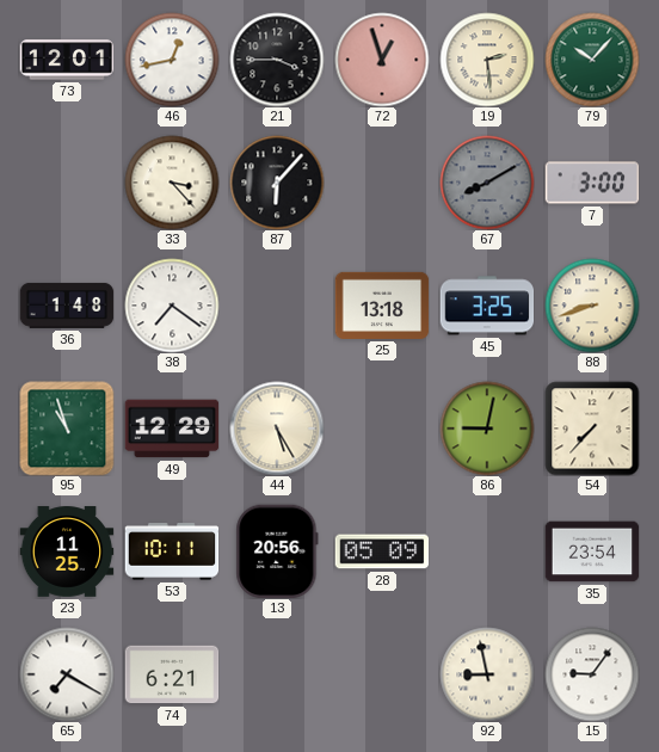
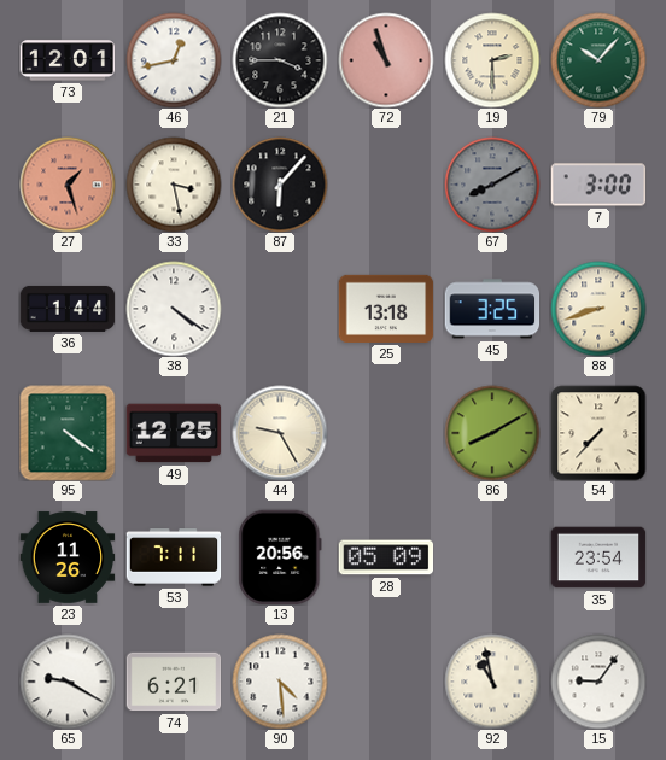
72: 12:57 -> 10:57
19: 2:29 -> 2:30
27: none -> 1:27
33: 3:23 -> 3:28
36: 1:48 -> 1:44
38: 7:21 -> 4:21
95: 10:57 -> 4:21
49: 12:29 -> 12:25
44: 5:25 -> 9:25
86: 9:02 -> 8:10
23: 11:25 -> 11:26
53: 10:11 -> 7:11
65: 7:20 -> 9:20
90: none -> 4:29
92: 8:58 -> 10:58
